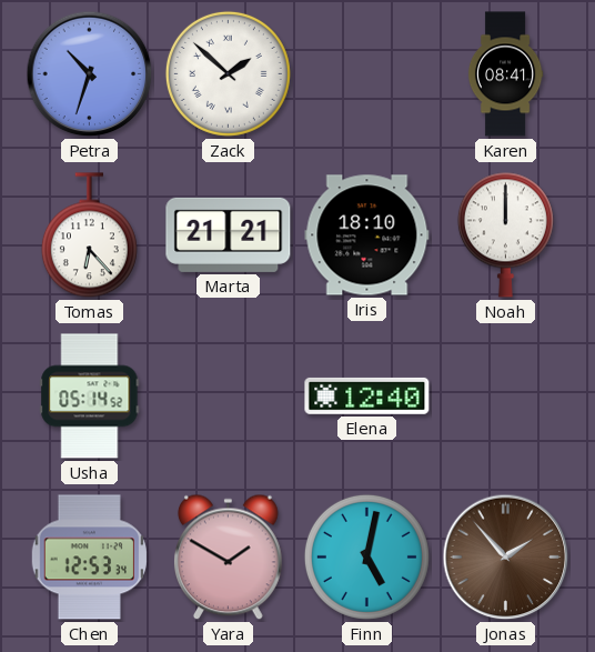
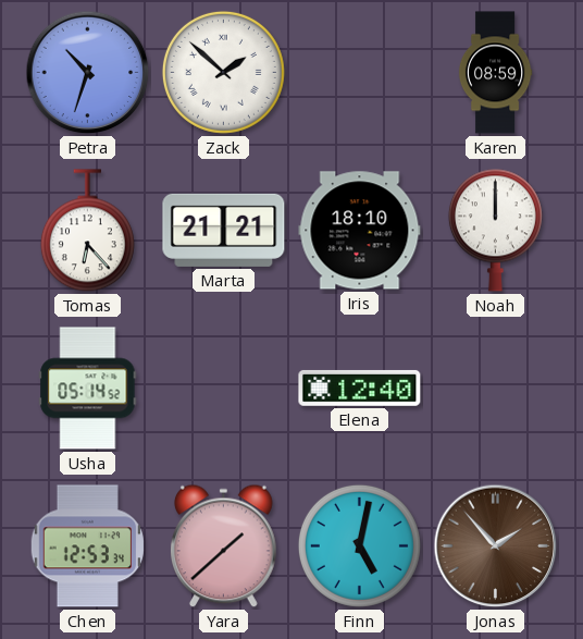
Karen: 08:41 -> 08:59
Yara: 1:50 -> 1:38
